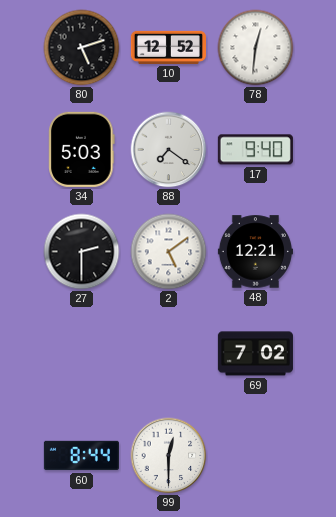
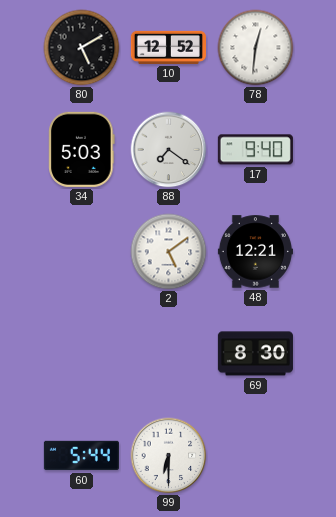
80: 5:12 -> 5:10
27: 2:30 -> none
69: 7:02 -> 8:30
60: 8:44 -> 5:44
99: 12:30 -> 6:30
